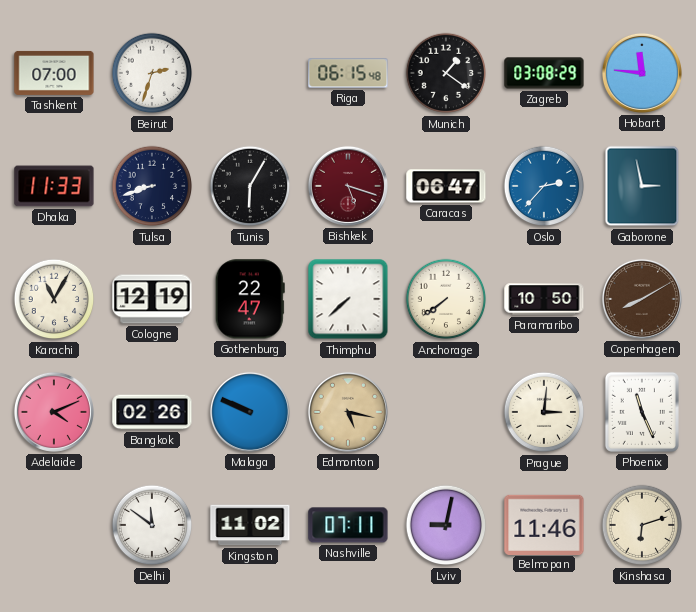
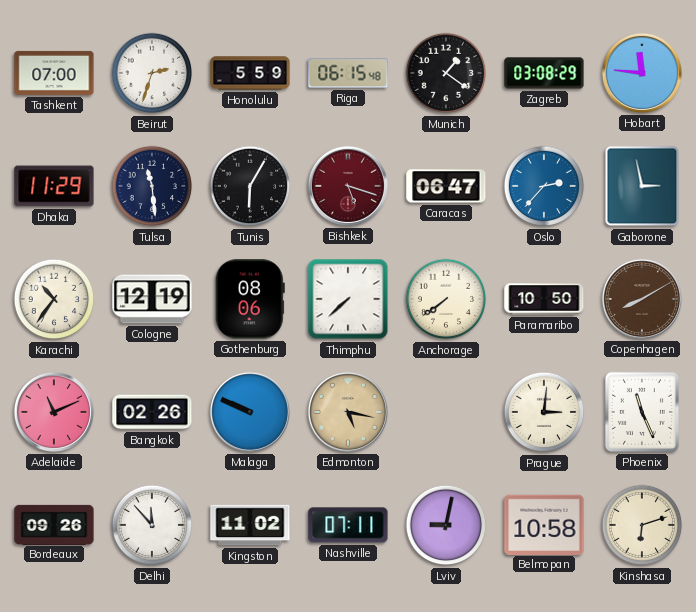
Honolulu: none -> 5:59
Dhaka: 11:33 -> 11:29
Tulsa: 8:42 -> 11:29
Karachi: 11:05 -> 10:36
Gothenburg: 22:47 -> 08:06
Adelaide: 4:11 -> 11:11
Bordeaux: none -> 09:26
Delhi: 11:51 -> 11:53
Belmopan: 11:46 -> 10:58
